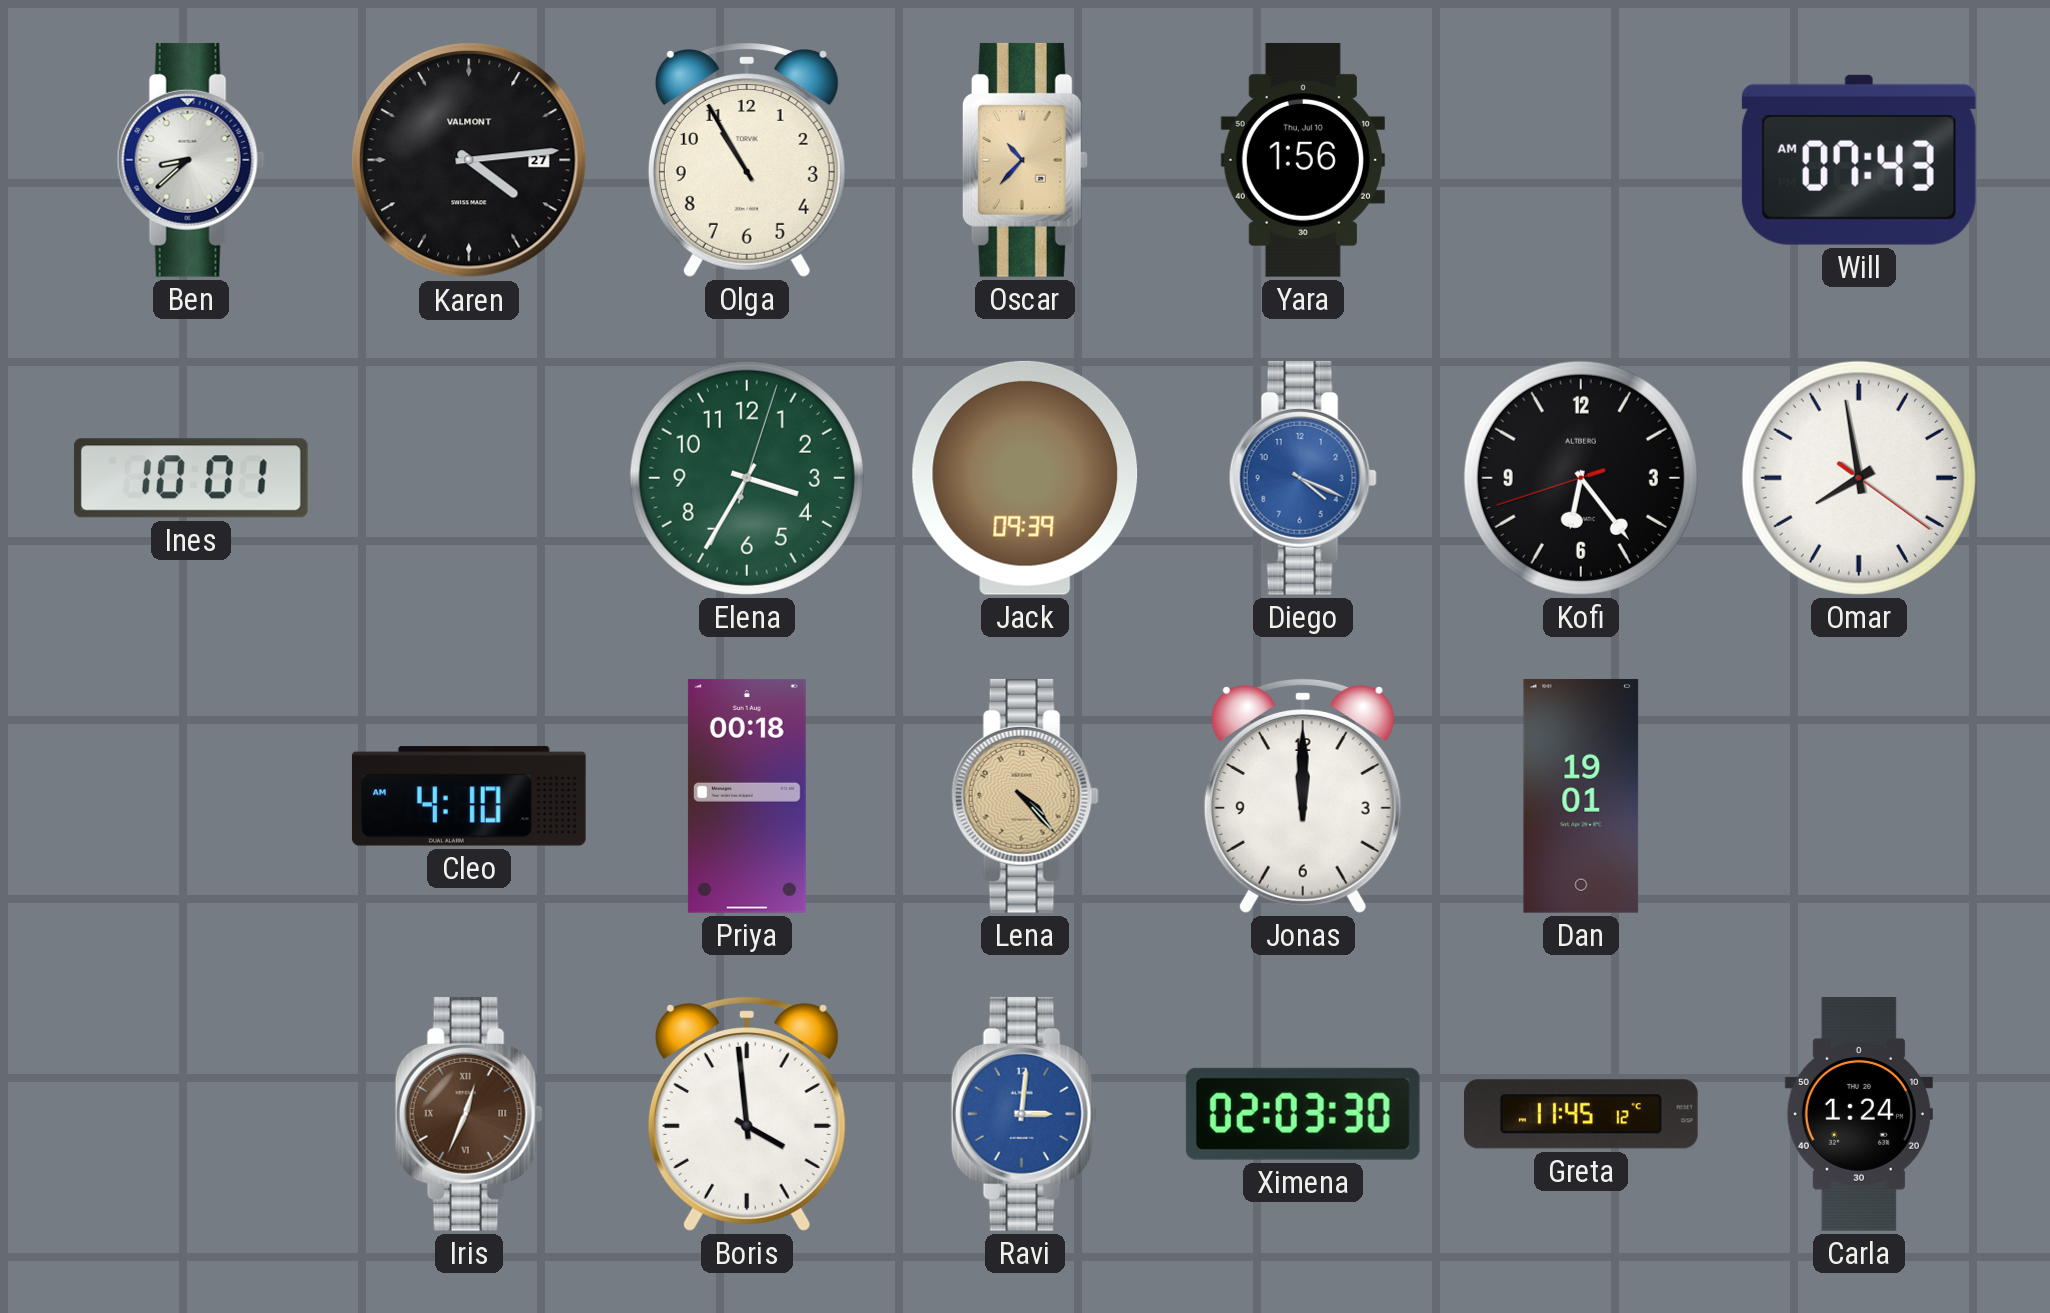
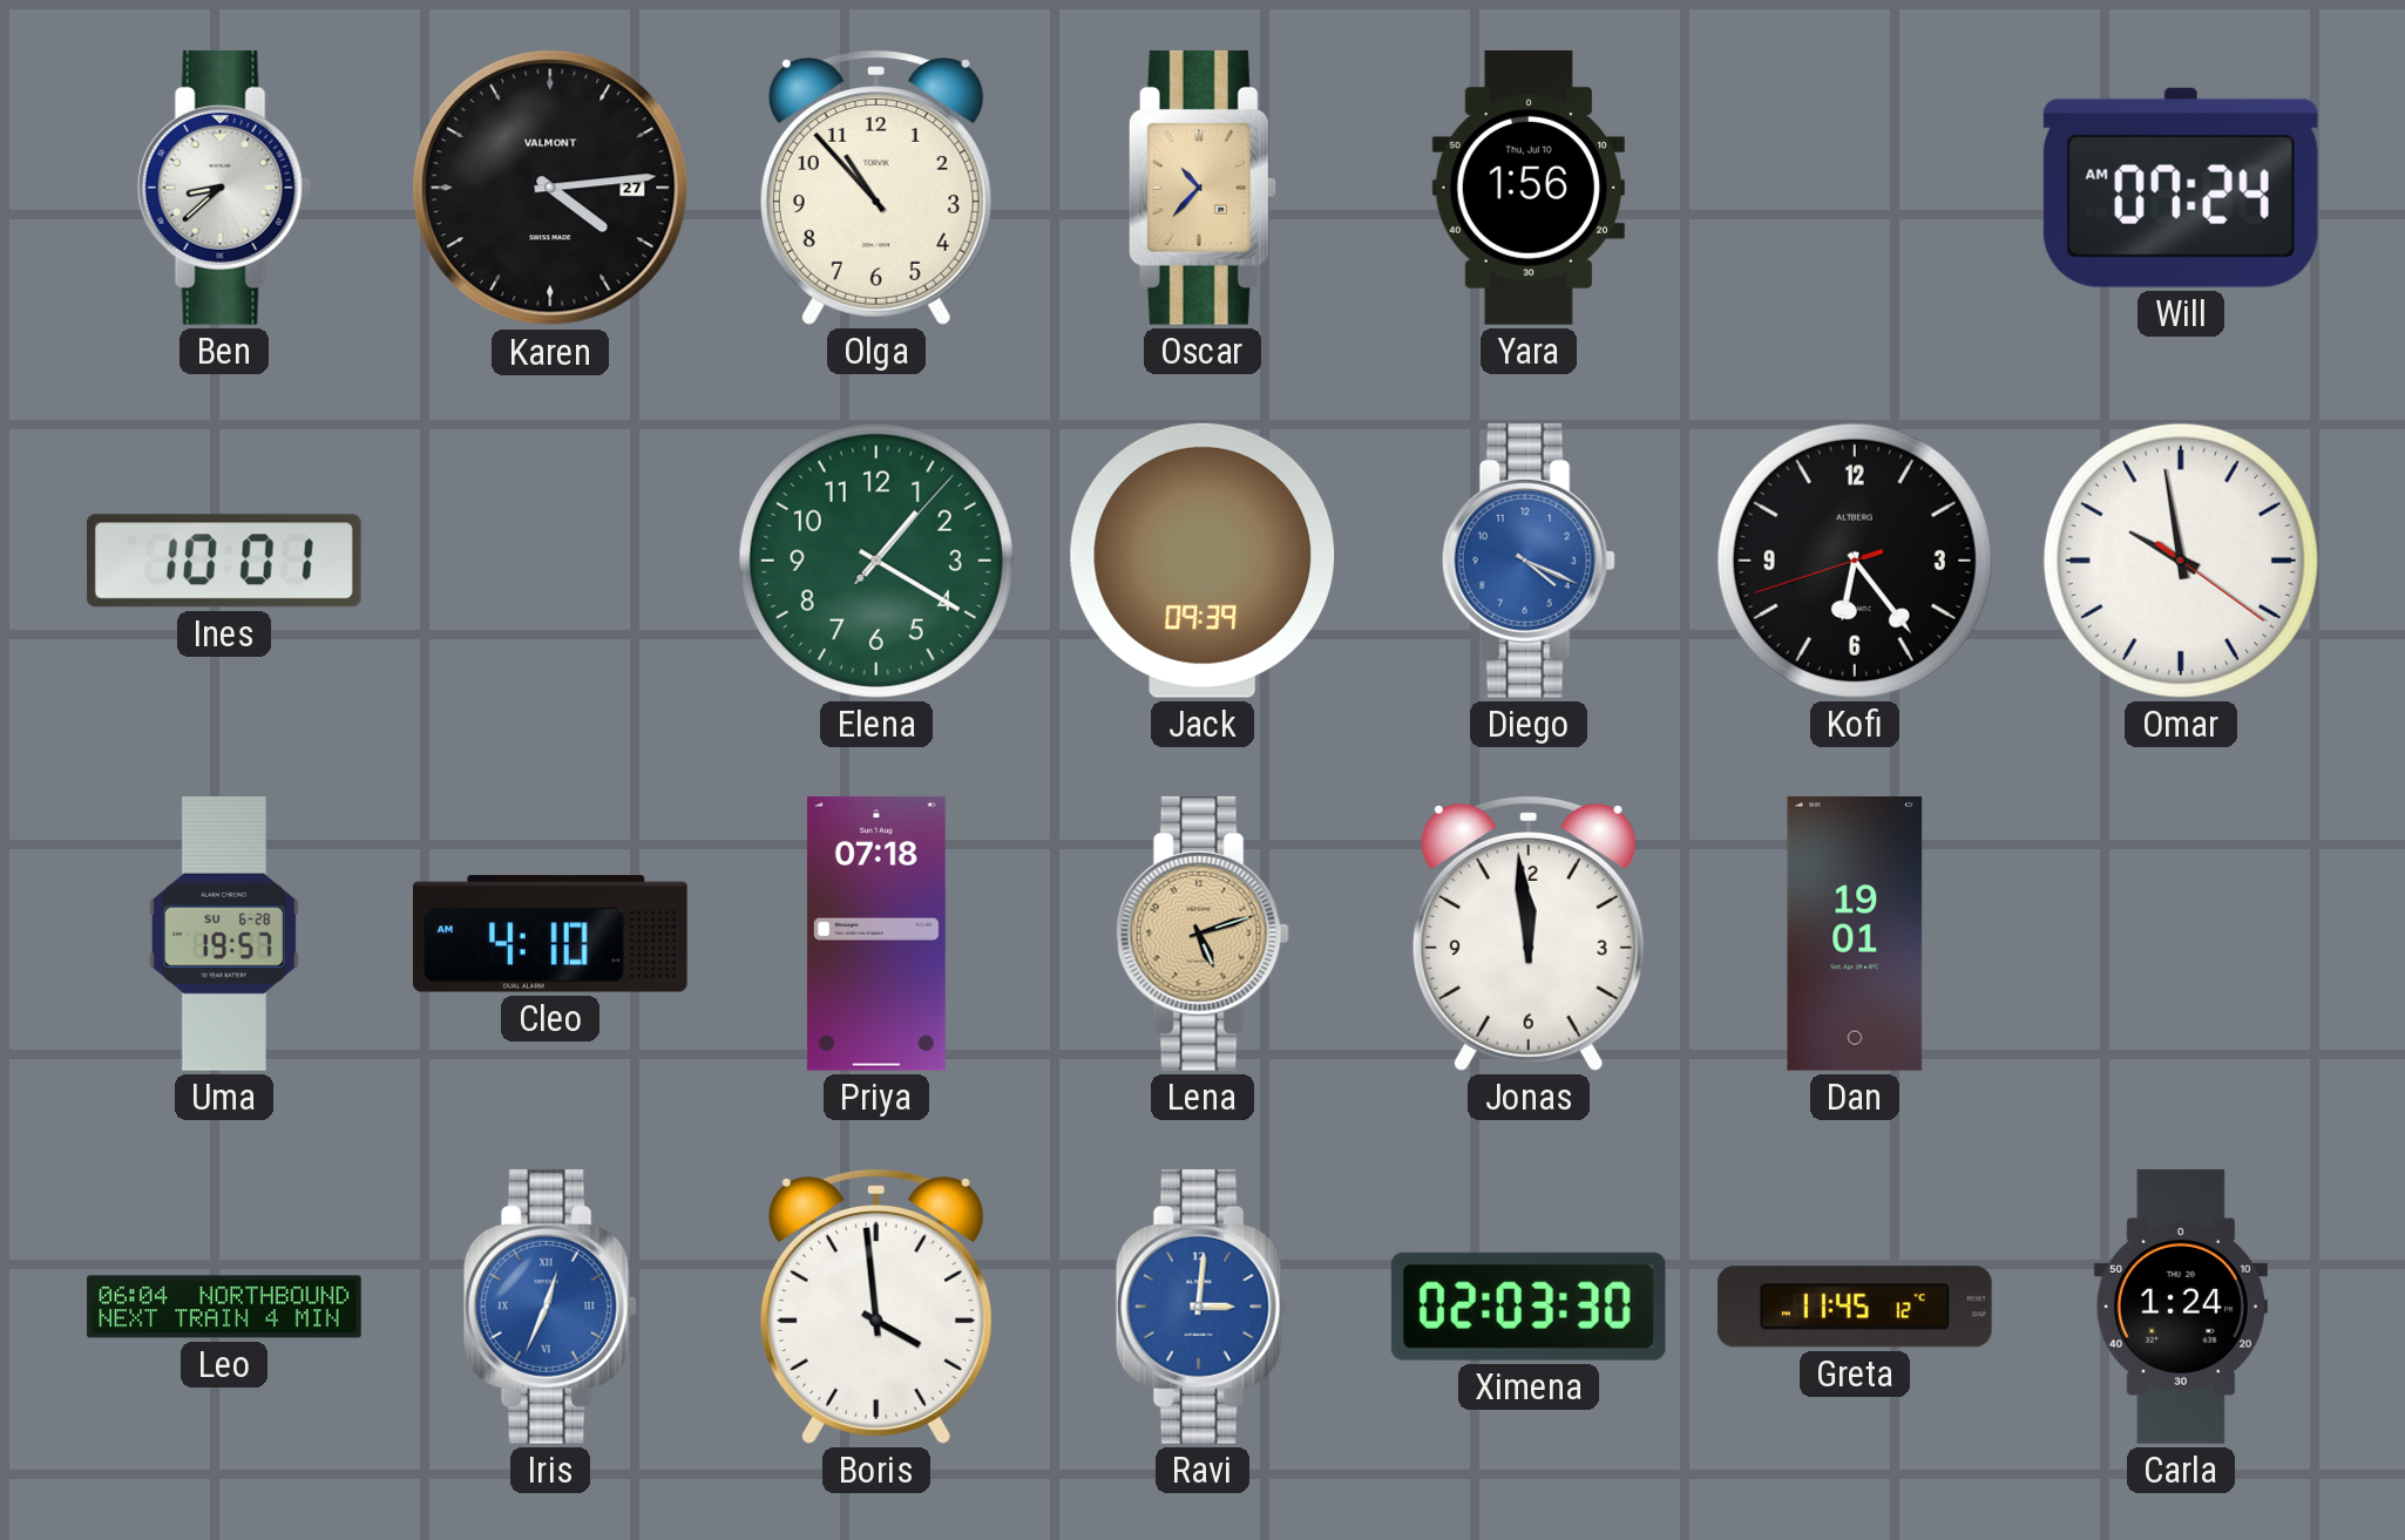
Olga: 10:55 -> 10:53
Will: 07:43 -> 07:24
Elena: 3:35 -> 1:20
Omar: 7:58 -> 9:58
Uma: none -> 19:57
Priya: 00:18 -> 07:18
Lena: 4:23 -> 5:12
Jonas: 12:00 -> 11:59
Leo: none -> 06:04
Iris dial: brown -> blue
